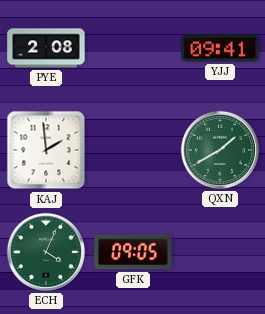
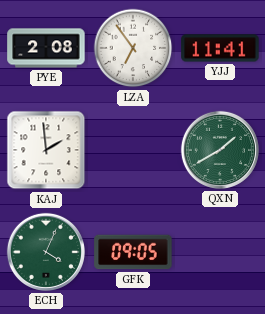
LZA: none -> 6:54
YJJ: 09:41 -> 11:41
